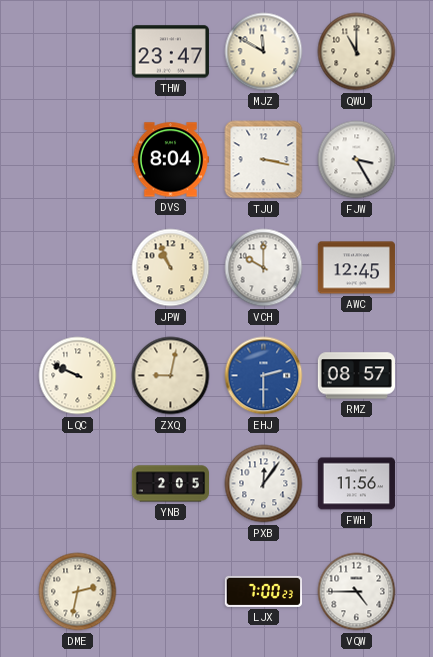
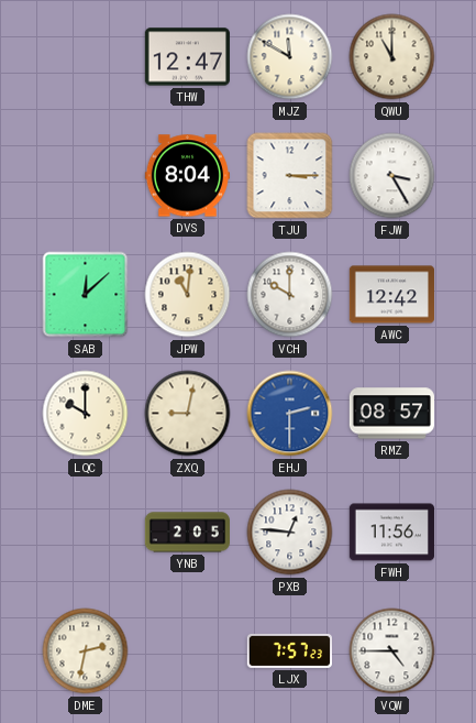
THW: 23:47 -> 12:47
TJU: 3:17 -> 3:15
SAB: none -> 12:08
JPW: 10:56 -> 11:01
AWC: 12:45 -> 12:42
LQC: 9:49 -> 10:00
PXB: 12:06 -> 12:46
LJX: 7:00 -> 7:57
